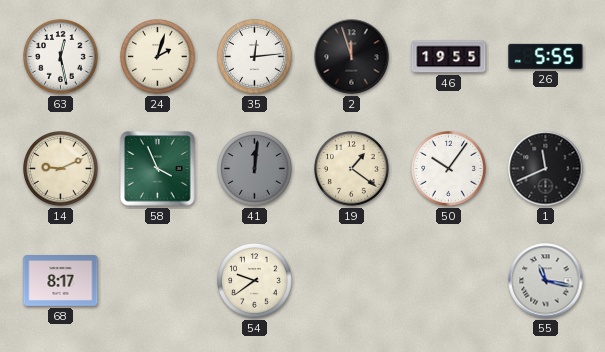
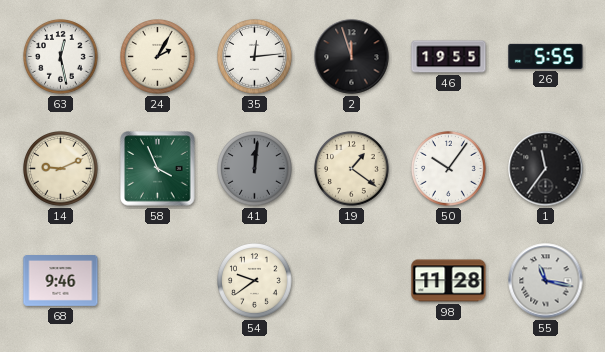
24: 2:03 -> 2:05
1: 11:41 -> 11:36
68: 8:17 -> 9:46
98: none -> 11:28
